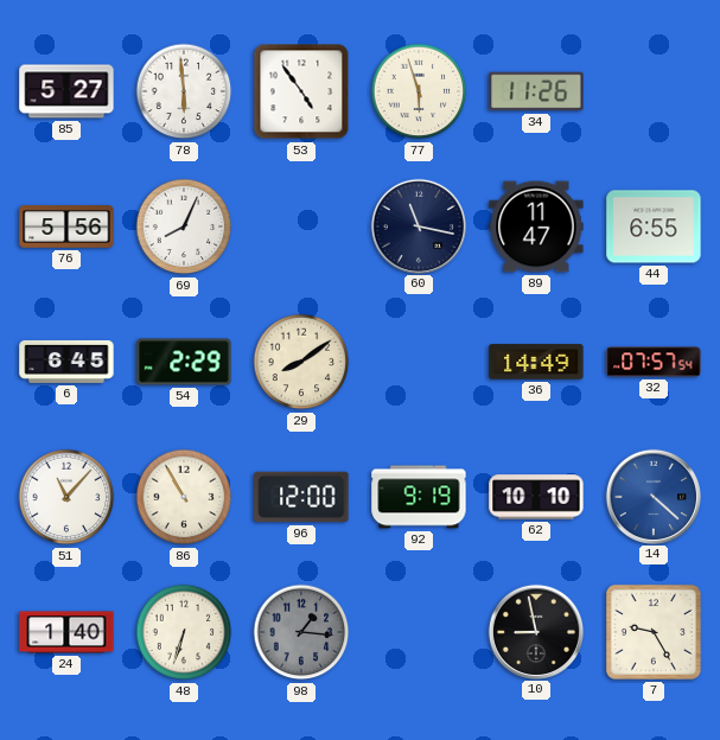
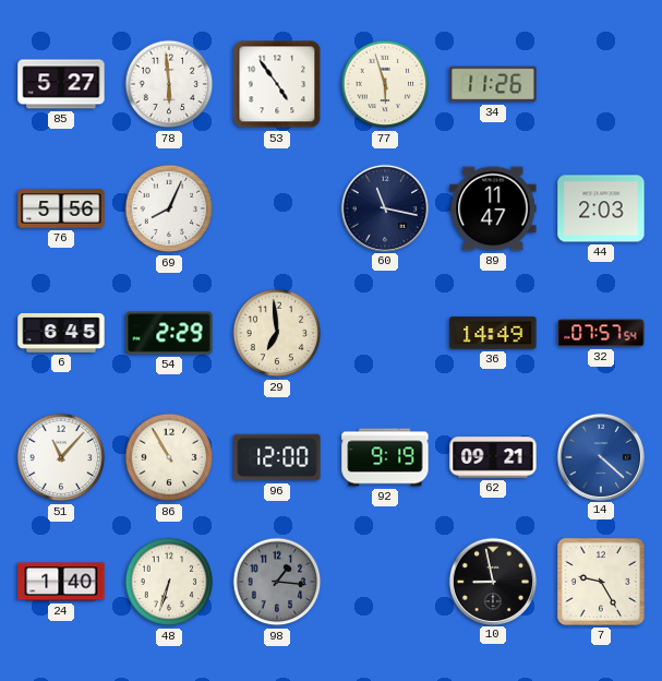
44: 6:55 -> 2:03
29: 8:09 -> 6:59
62: 10:10 -> 09:21
